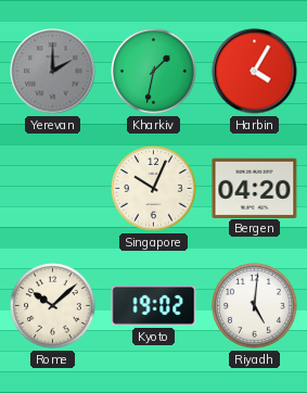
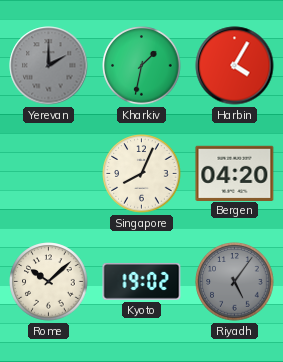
Singapore: 10:04 -> 8:04
Riyadh: 5:01 -> 5:06
Riyadh dial: white -> grey
